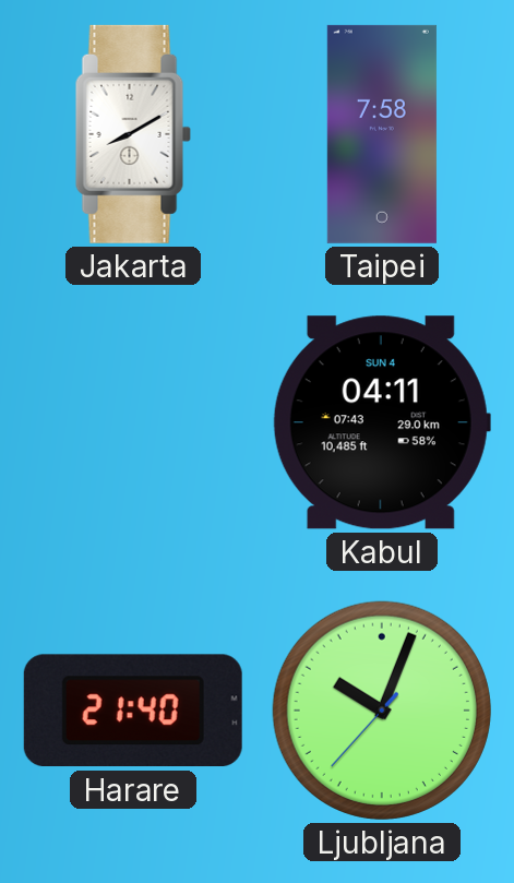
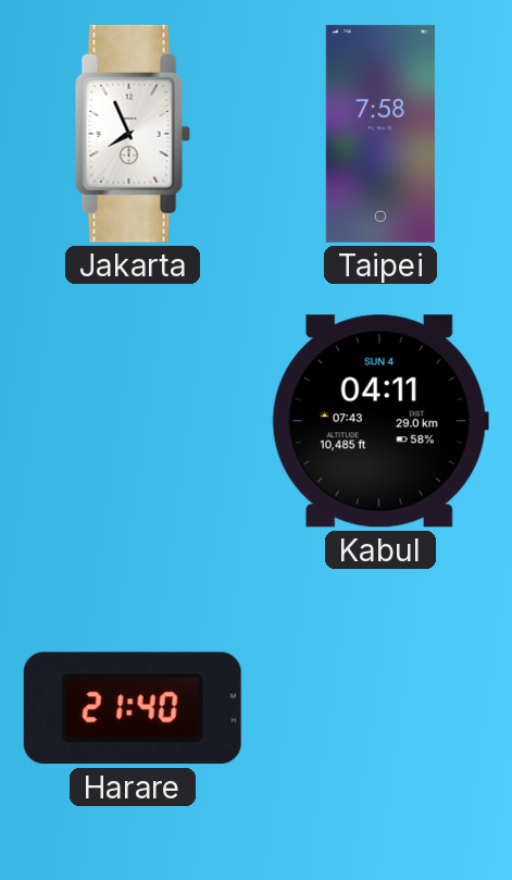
Jakarta: 8:10 -> 7:56
Ljubljana: 10:03 -> none
